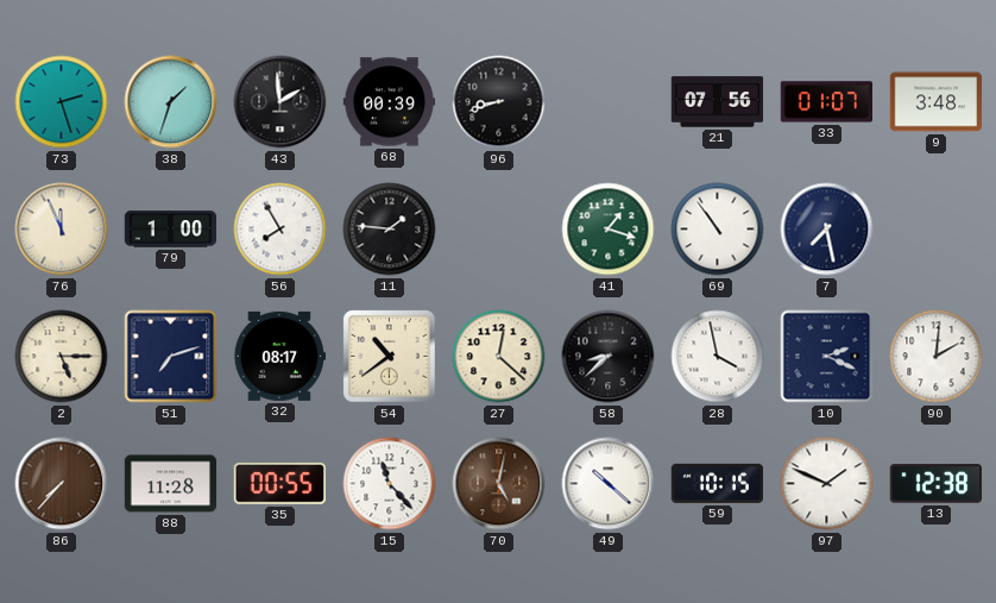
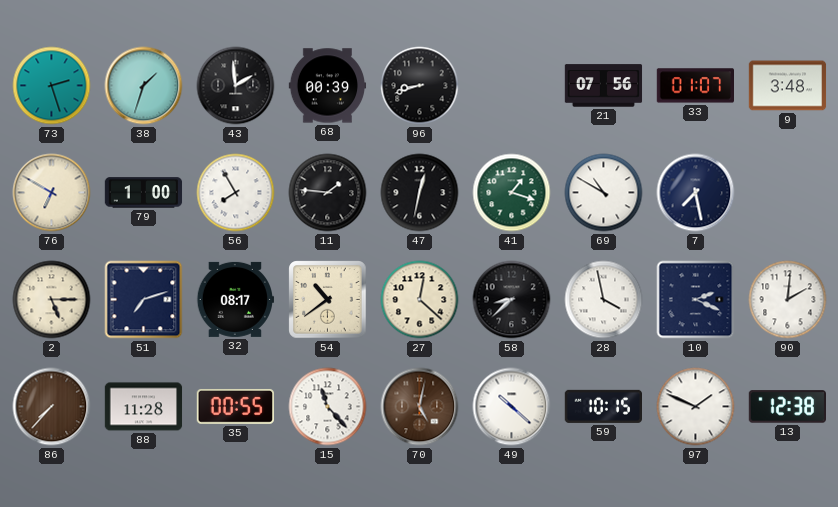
76: 11:56 -> 6:50
47: none -> 12:32
69: 10:54 -> 10:50
